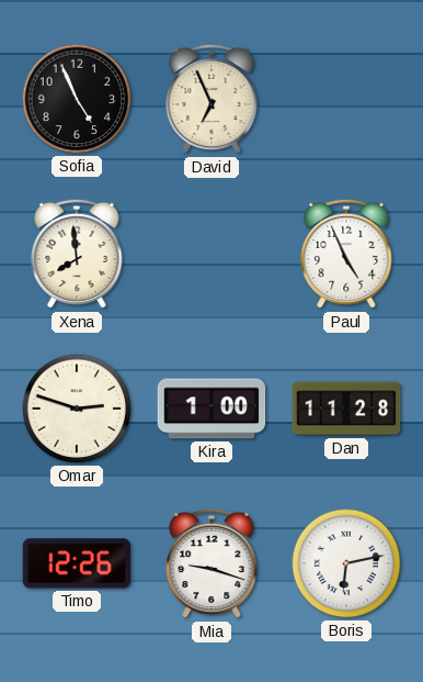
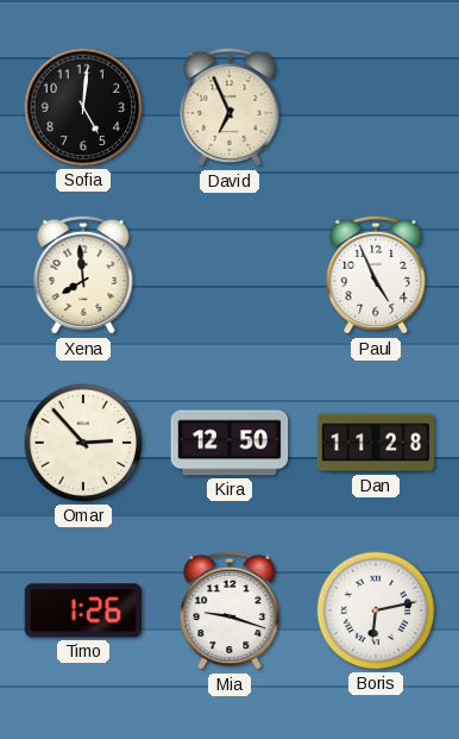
Sofia: 4:56 -> 5:01
Omar: 2:48 -> 2:53
Kira: 1:00 -> 12:50
Timo: 12:26 -> 1:26
